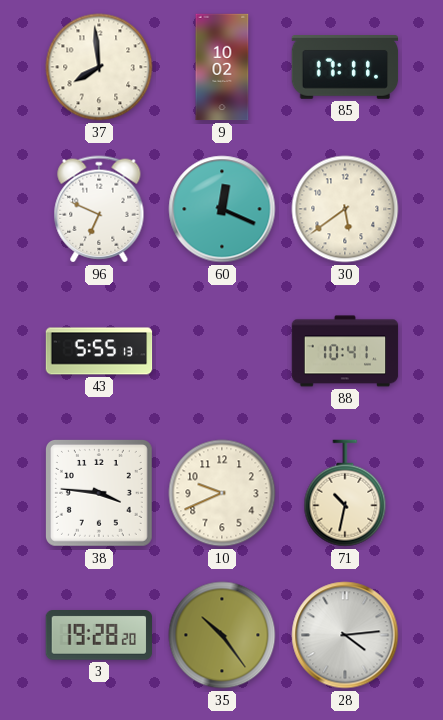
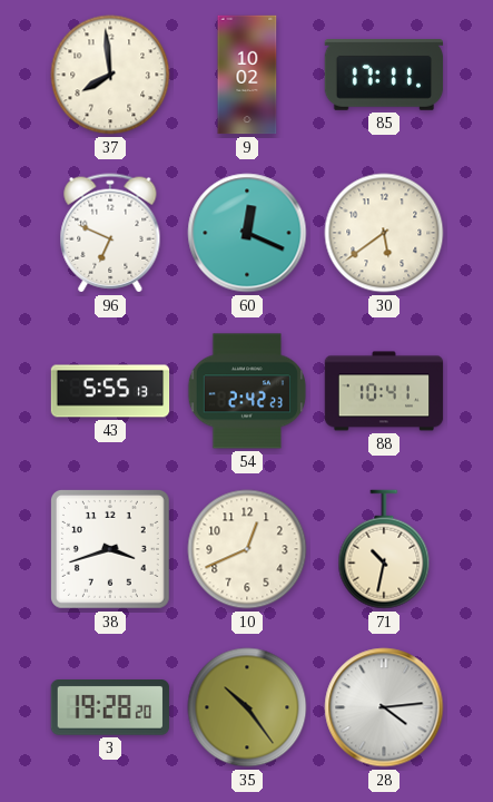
54: none -> 2:42
38: 3:46 -> 3:42
10: 9:41 -> 12:41
